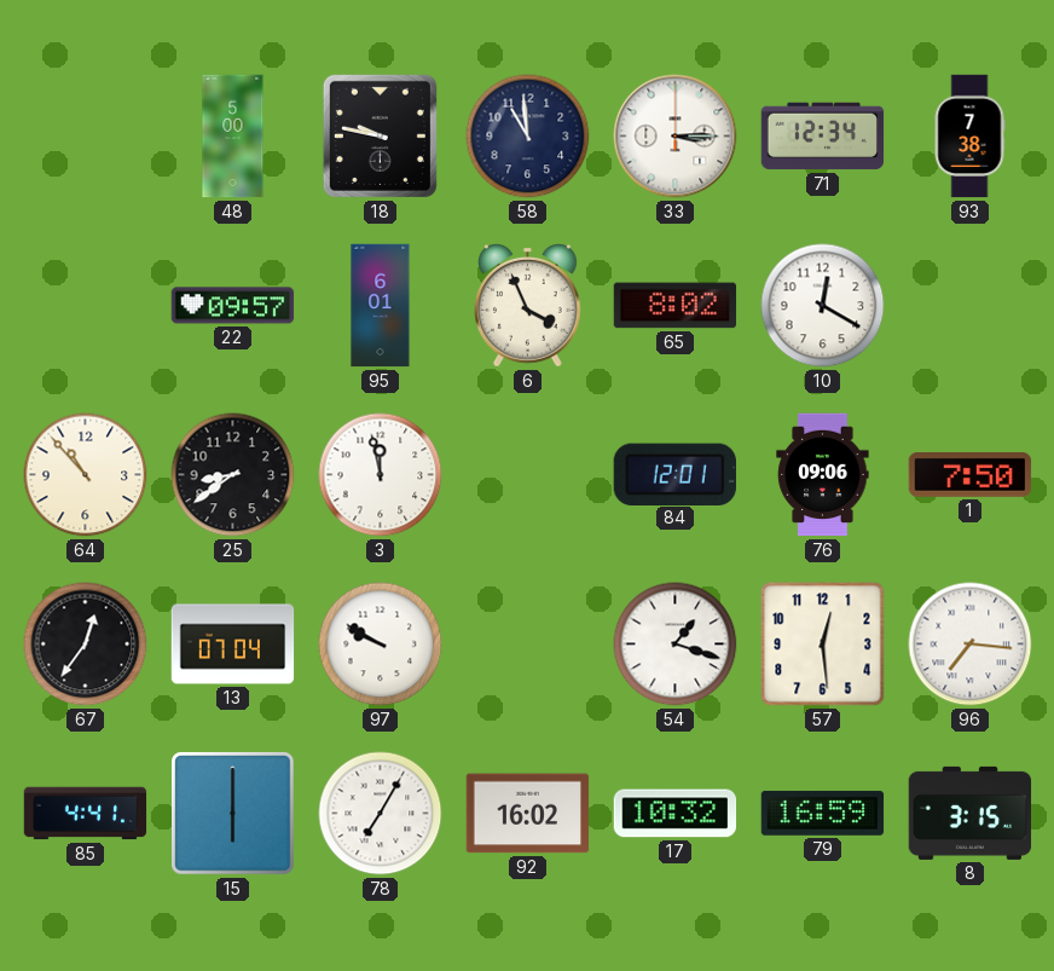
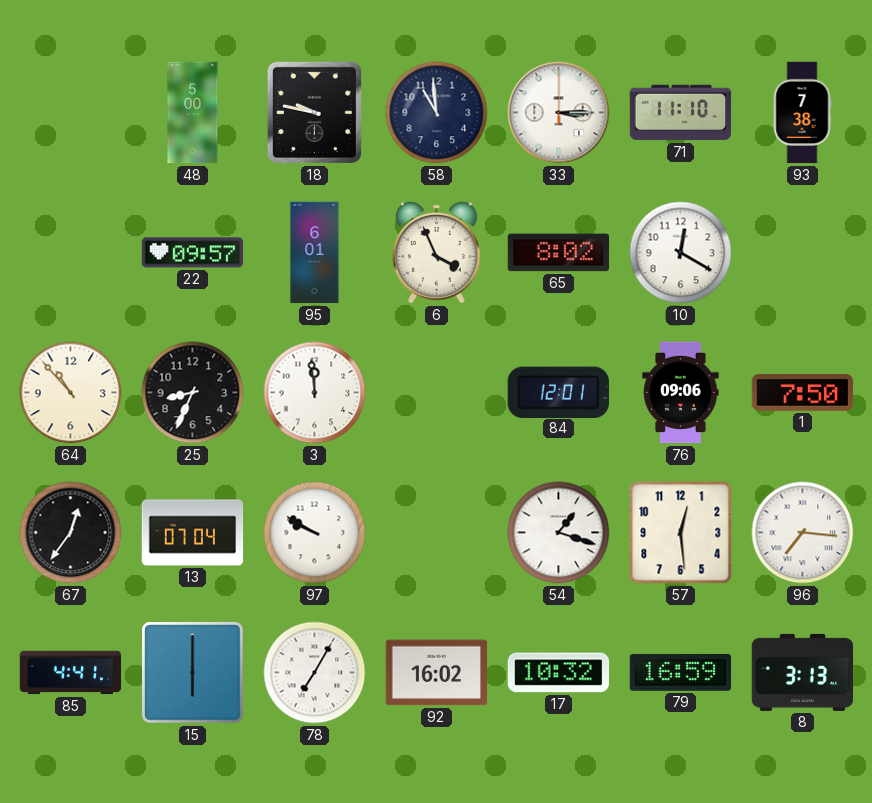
71: 12:34 -> 11:10
25: 8:39 -> 8:34
3: 11:58 -> 11:59
8: 3:15 -> 3:13
